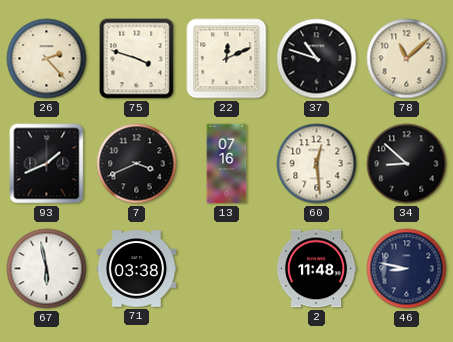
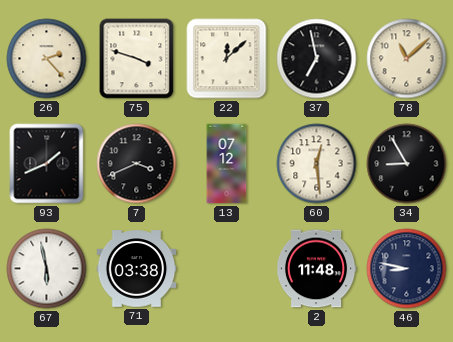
22: 12:11 -> 12:08
37: 10:48 -> 6:58
13: 07:16 -> 07:12
34: 8:52 -> 8:55
